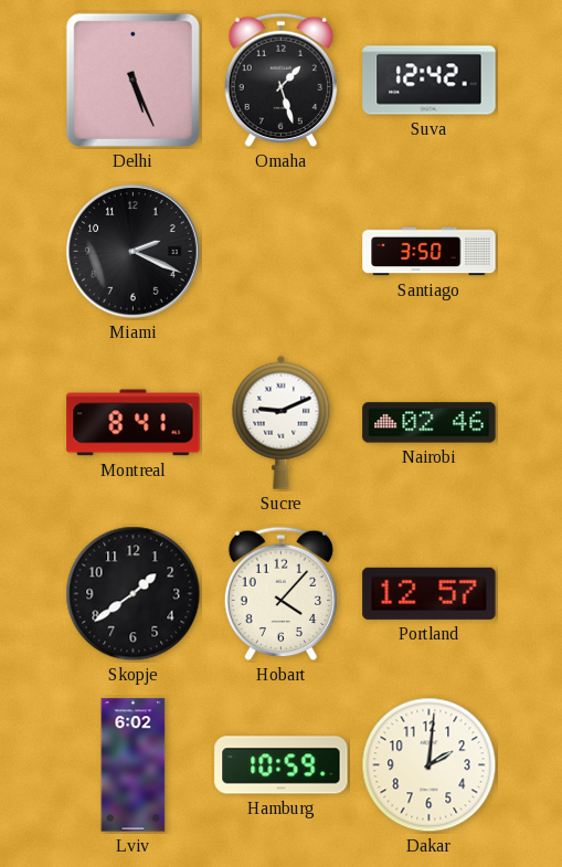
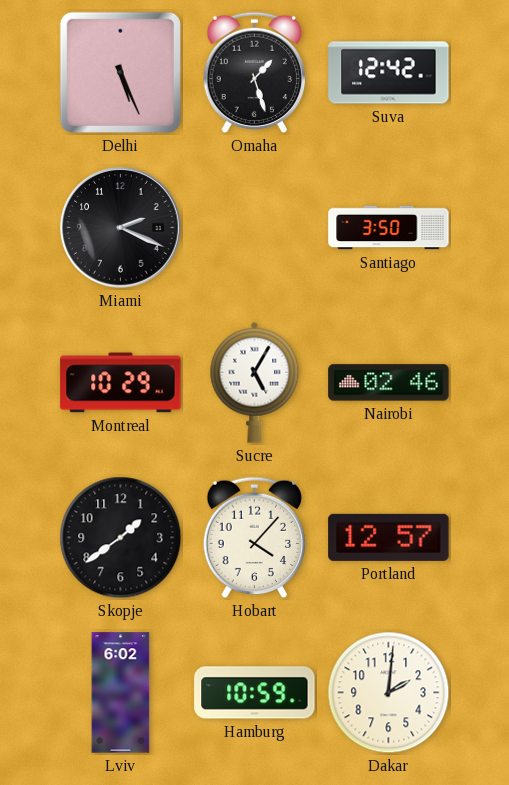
Montreal: 8:41 -> 10:29
Sucre: 9:11 -> 5:05
